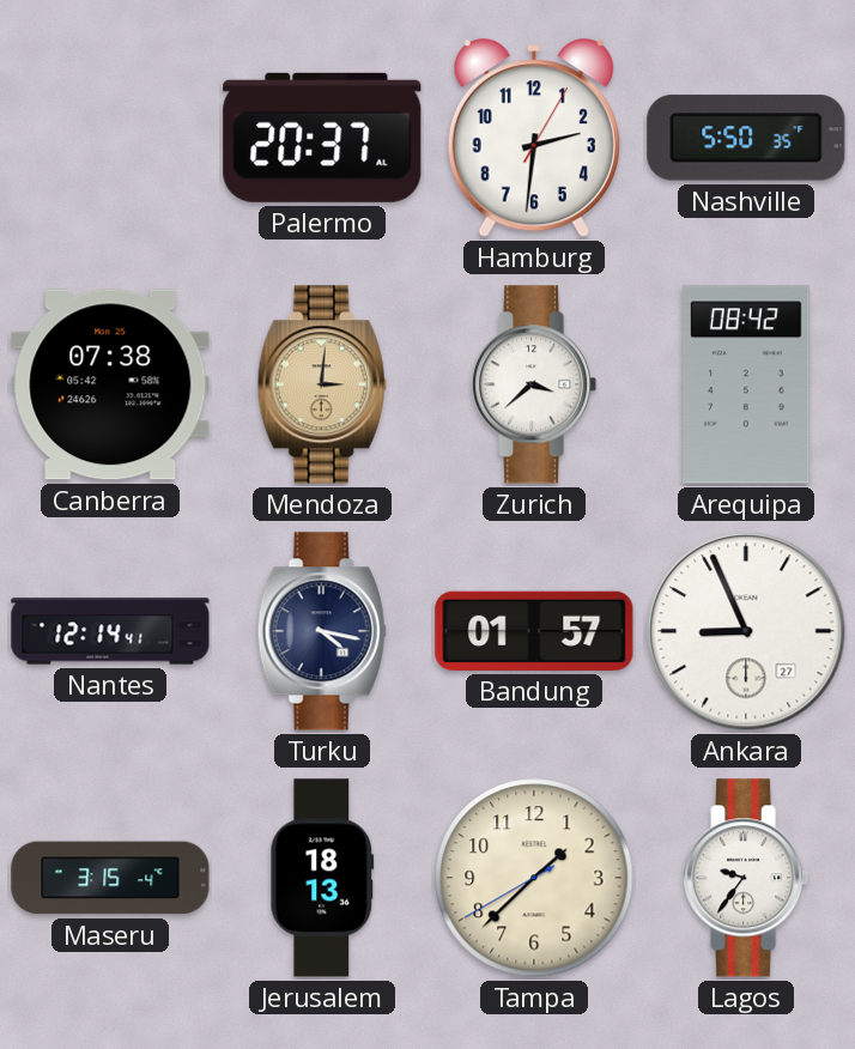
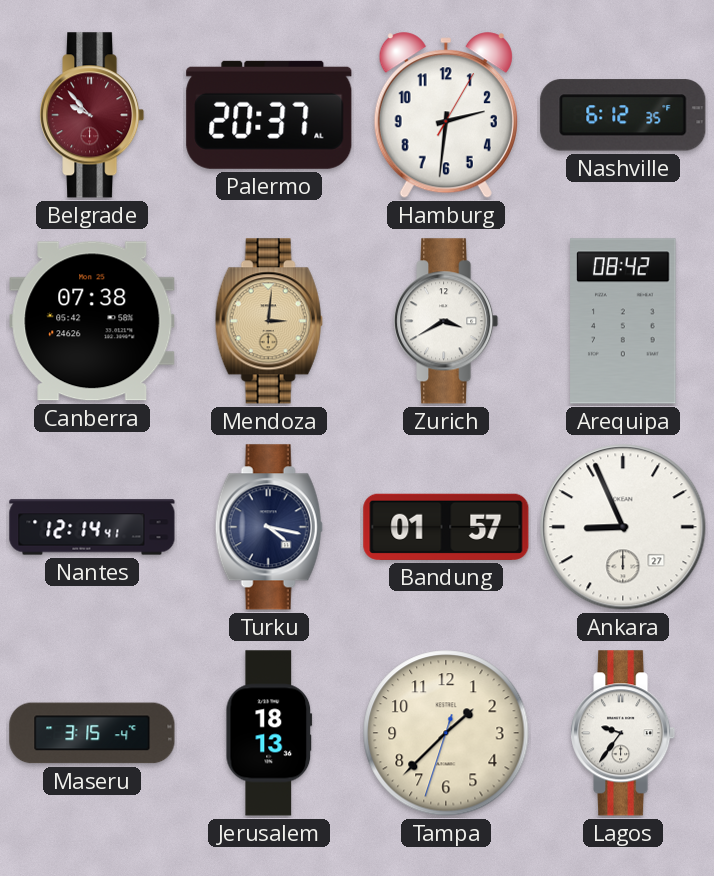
Belgrade: none -> 9:53
Nashville: 5:50 -> 6:12
Zurich: 3:38 -> 3:40
Tampa: 1:37:40 -> 1:37:33
